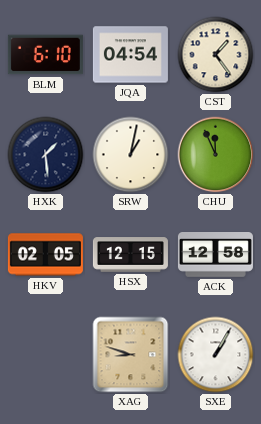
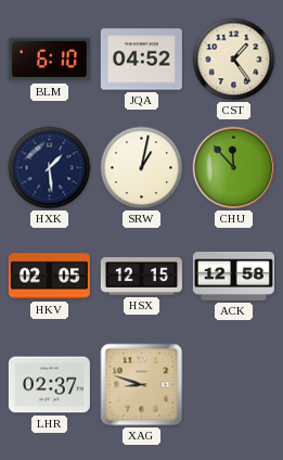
JQA: 04:54 -> 04:52
CHU: 11:56 -> 11:53
LHR: none -> 02:37
SXE: 1:05 -> none
